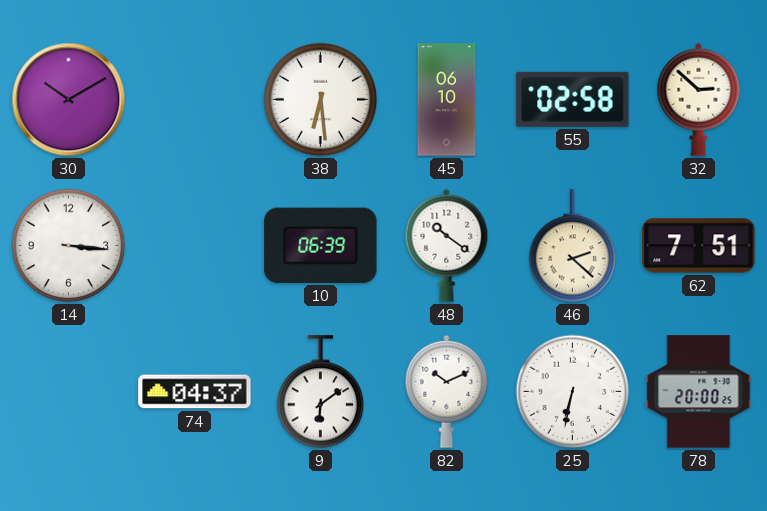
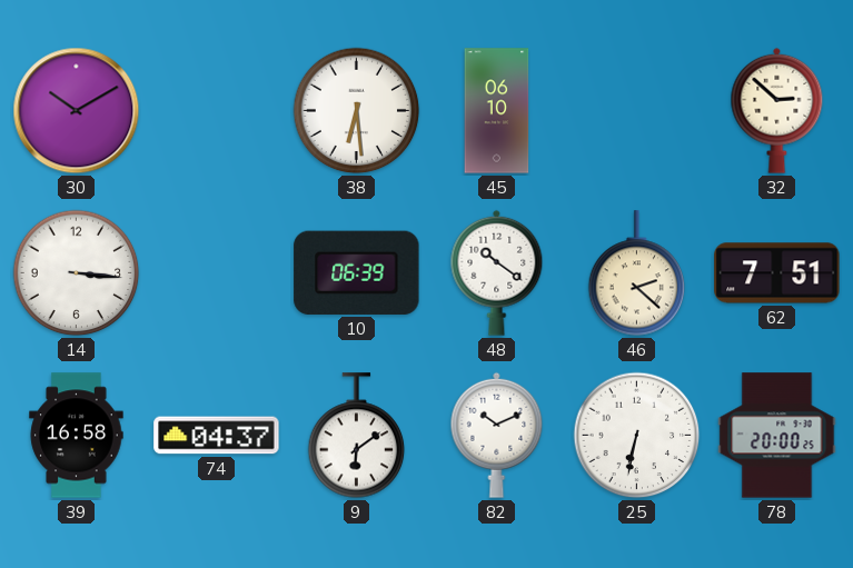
55: 02:58 -> none
39: none -> 16:58
